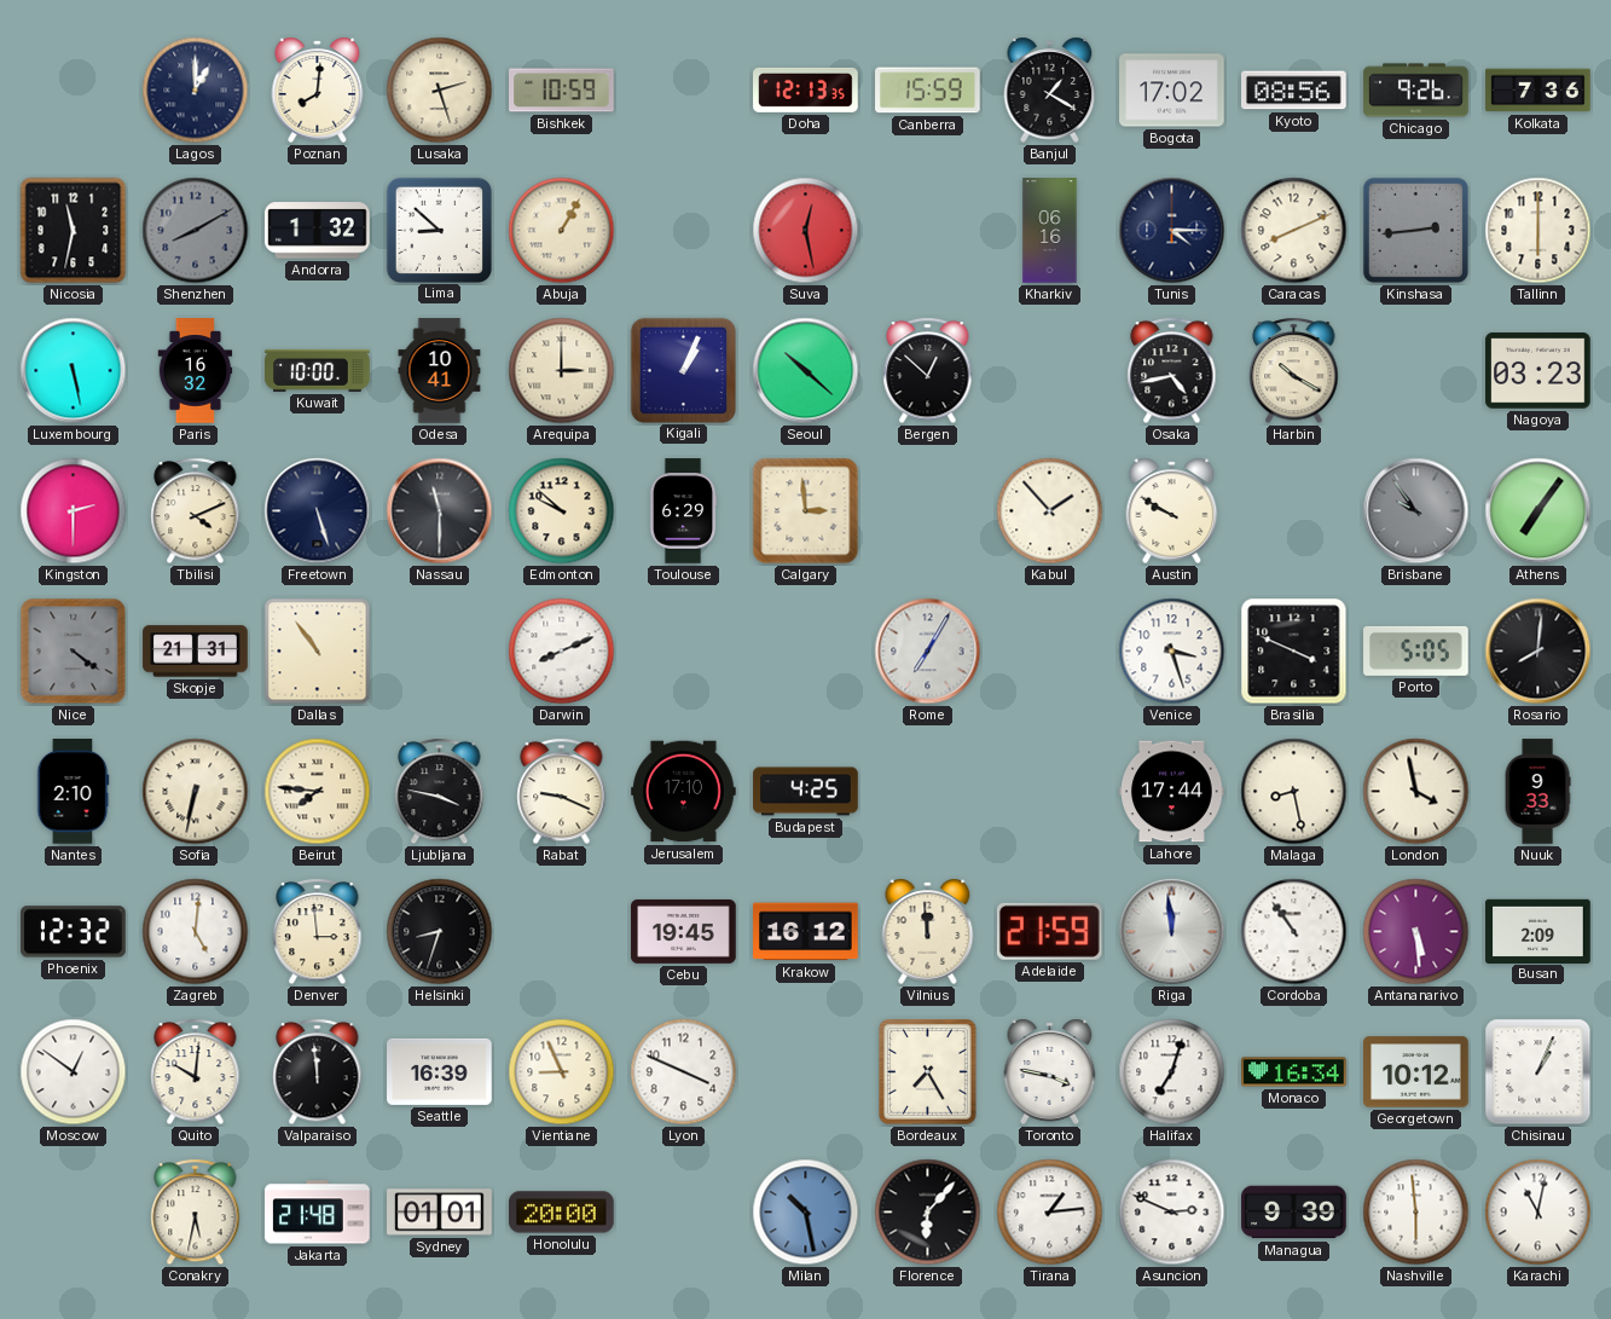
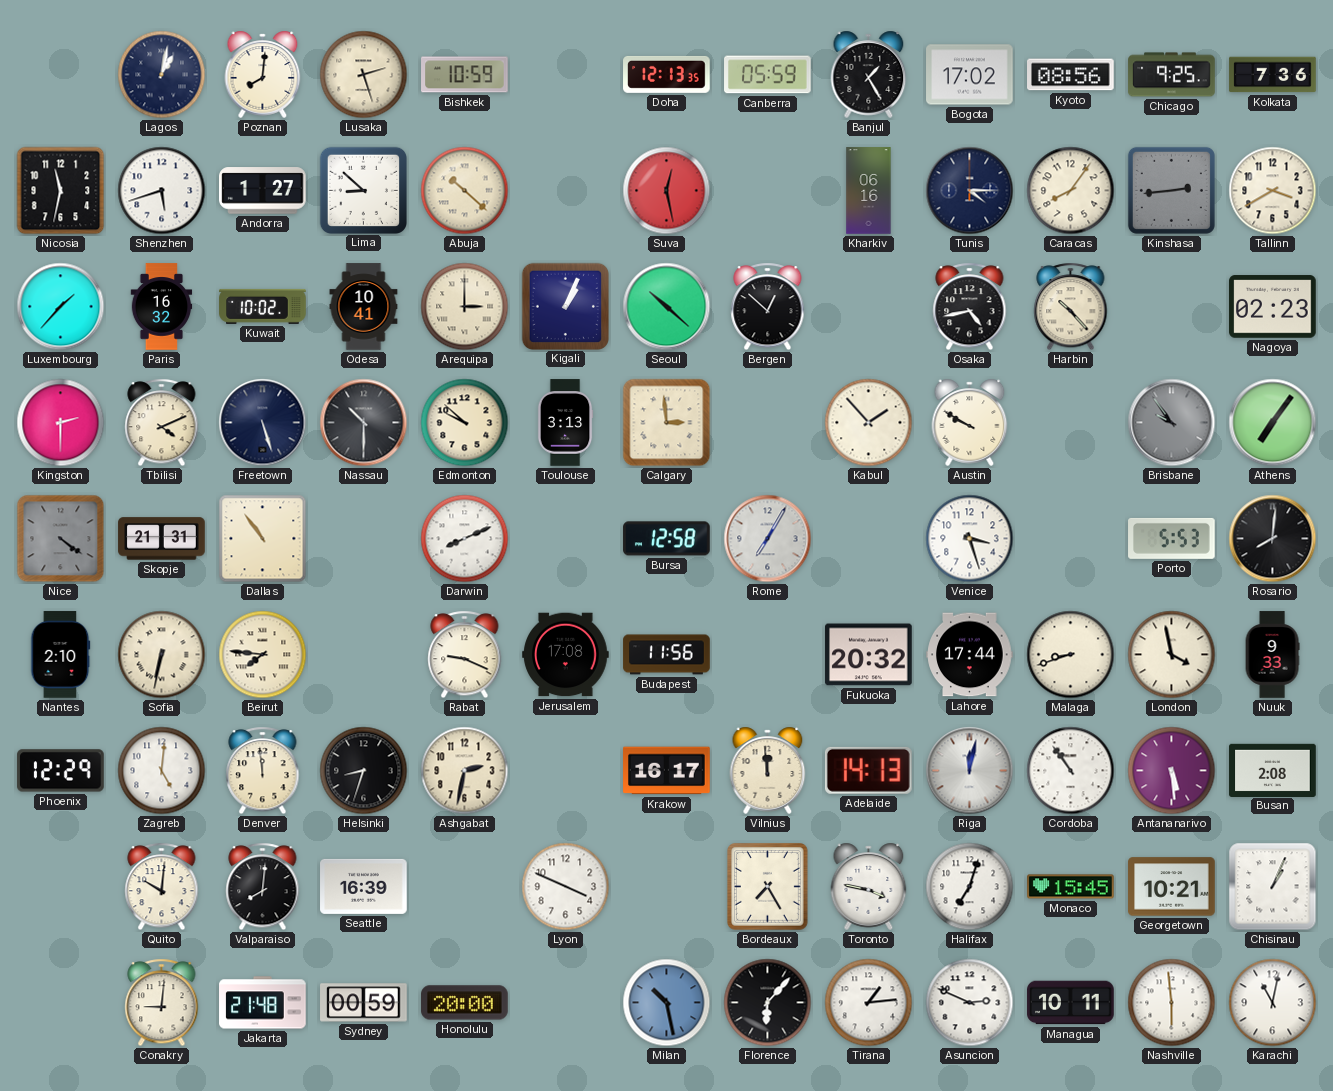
Lagos: 1:00 -> 1:02
Canberra: 15:59 -> 05:59
Banjul: 1:20 -> 1:25
Chicago: 9:26 -> 9:25
Shenzhen: 8:10 -> 5:42
Shenzhen dial: grey -> white
Andorra: 1:32 -> 1:27
Abuja: 1:05 -> 10:22
Caracas: 8:11 -> 8:06
Tallinn: 6:00 -> 3:40
Luxembourg: 5:28 -> 1:37
Kuwait: 10:00 -> 10:02
Harbin: 10:20 -> 10:23
Nagoya: 03:23 -> 02:23
Nassau: 11:30 -> 10:30
Toulouse: 6:29 -> 3:13
Bursa: none -> 12:58
Brasilia: 3:49 -> none
Porto: 5:05 -> 5:53
Ljubljana: 3:47 -> none
Jerusalem: 17:10 -> 17:08
Budapest: 4:25 -> 11:56
Fukuoka: none -> 20:32
Malaga: 8:28 -> 8:42
Phoenix: 12:32 -> 12:29
Denver: 2:59 -> 11:59
Ashgabat: none -> 2:32
Cebu: 19:45 -> none
Krakow: 16:12 -> 16:17
Adelaide: 21:59 -> 14:13
Riga: 11:59 -> 12:02
Busan: 2:09 -> 2:08
Moscow: 12:51 -> none
Valparaiso: 11:59 -> 8:01
Vientiane: 8:56 -> none
Monaco: 16:34 -> 15:45
Georgetown: 10:12 -> 10:21
Conakry: 5:32 -> 9:01
Sydney: 01:01 -> 00:59
Managua: 9:39 -> 10:11
